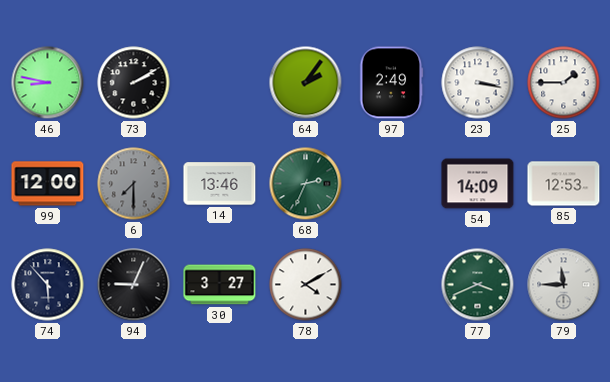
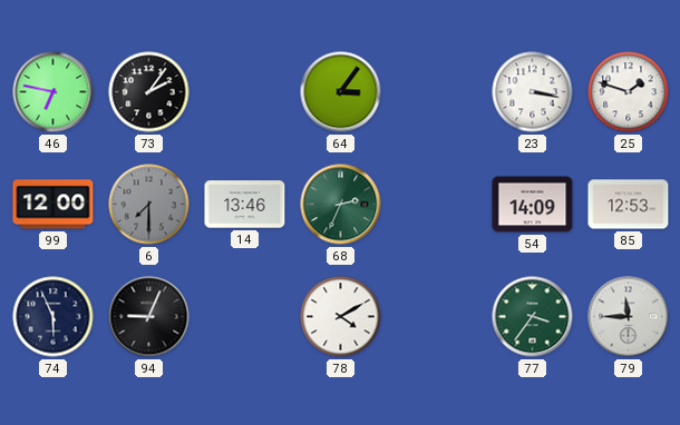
46: 8:47 -> 6:47
73: 2:10 -> 2:06
64: 2:06 -> 3:06
97: 2:49 -> none
25: 1:45 -> 1:48
74: 5:53 -> 5:56
30: 3:27 -> none
77: 3:41 -> 3:36
